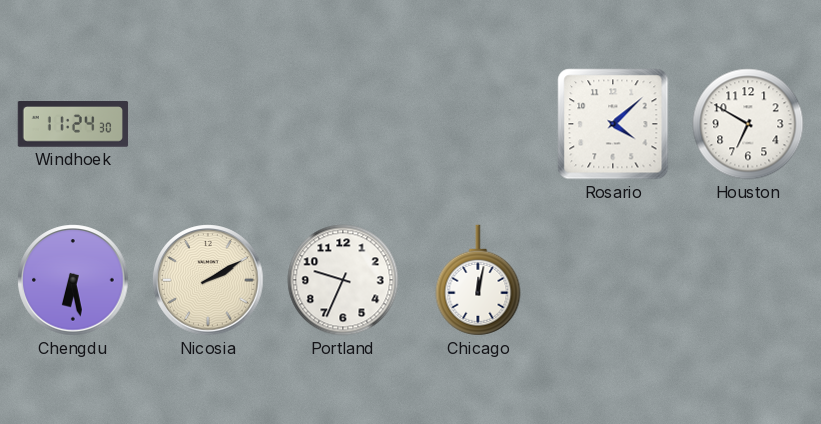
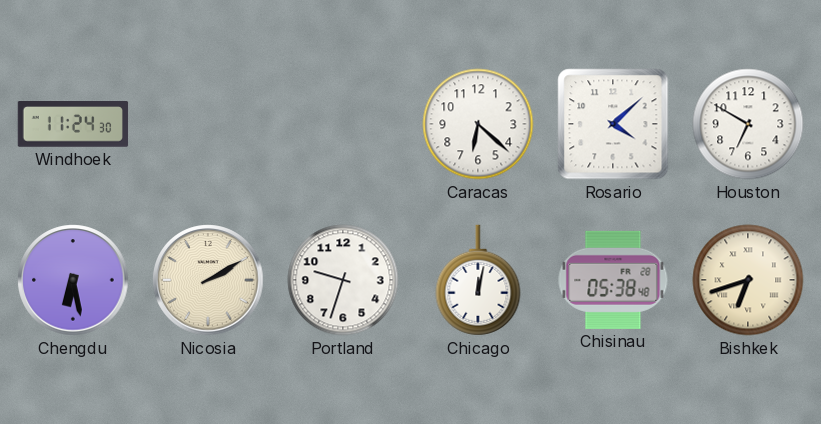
Caracas: none -> 6:22
Portland: 9:34 -> 9:33
Chisinau: none -> 05:38
Bishkek: none -> 6:42
